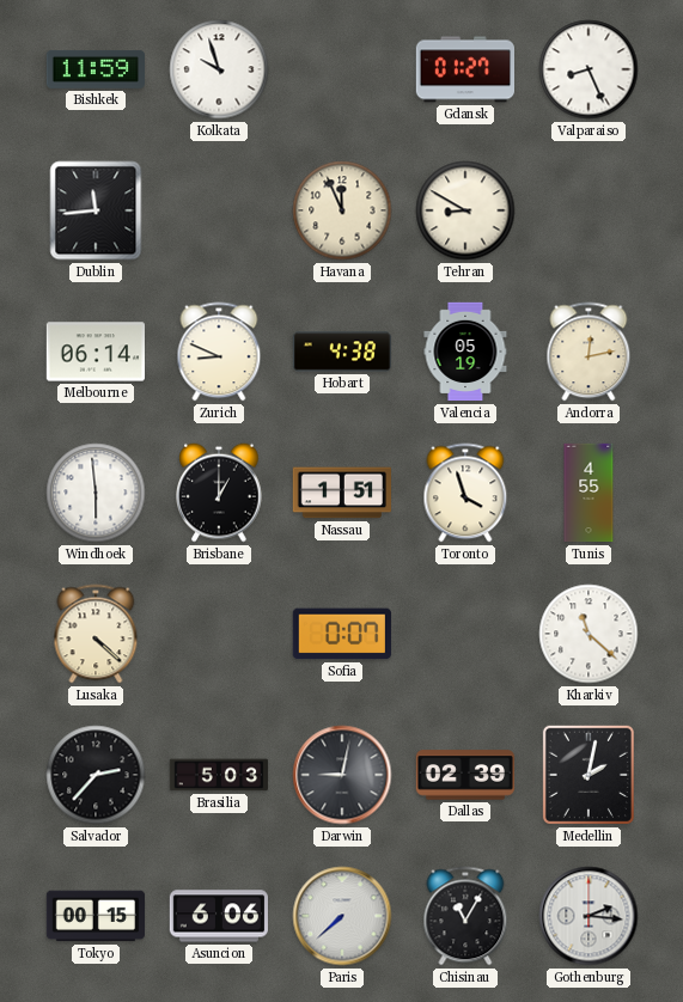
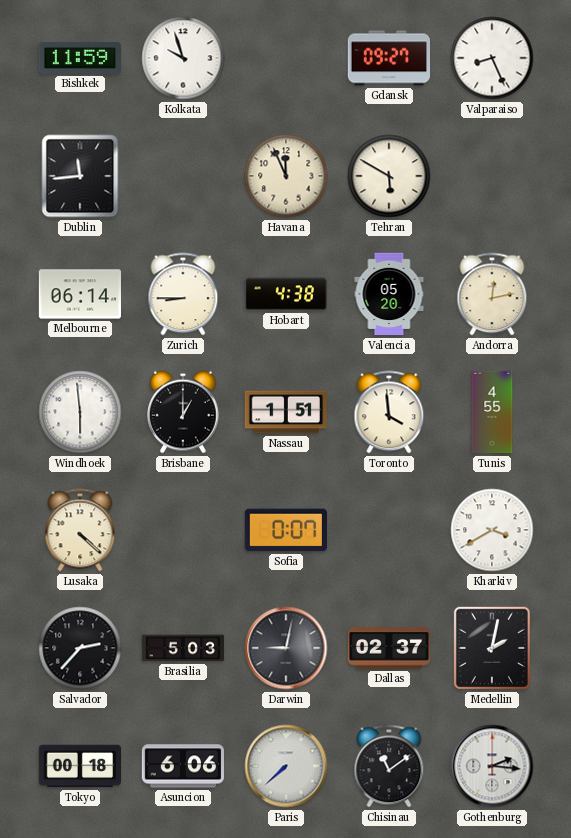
Gdansk: 01:27 -> 09:27
Tehran: 8:50 -> 5:50
Zurich: 8:49 -> 8:45
Valencia: 05:19 -> 05:20
Toronto: 3:57 -> 3:59
Kharkiv: 11:22 -> 3:40
Dallas: 02:39 -> 02:37
Tokyo: 00:15 -> 00:18
Chisinau: 11:05 -> 11:09
